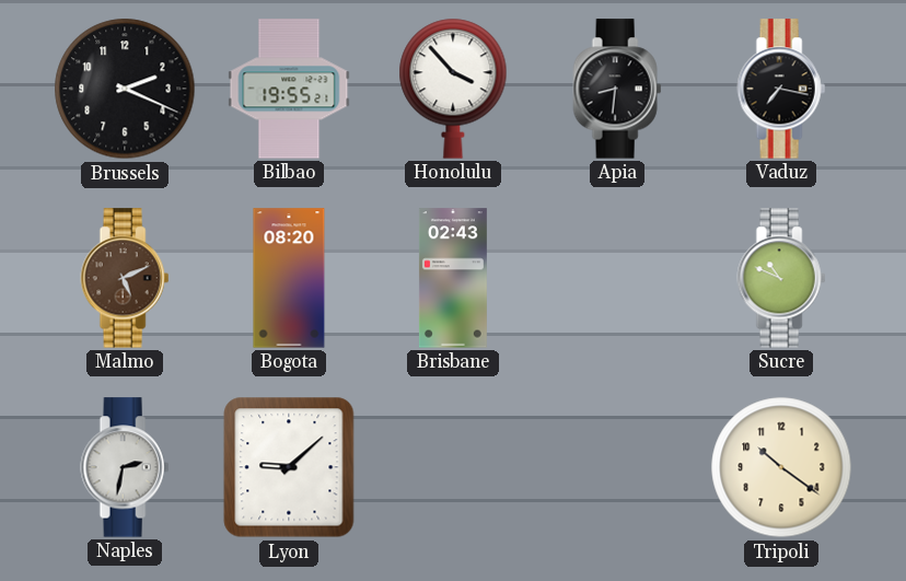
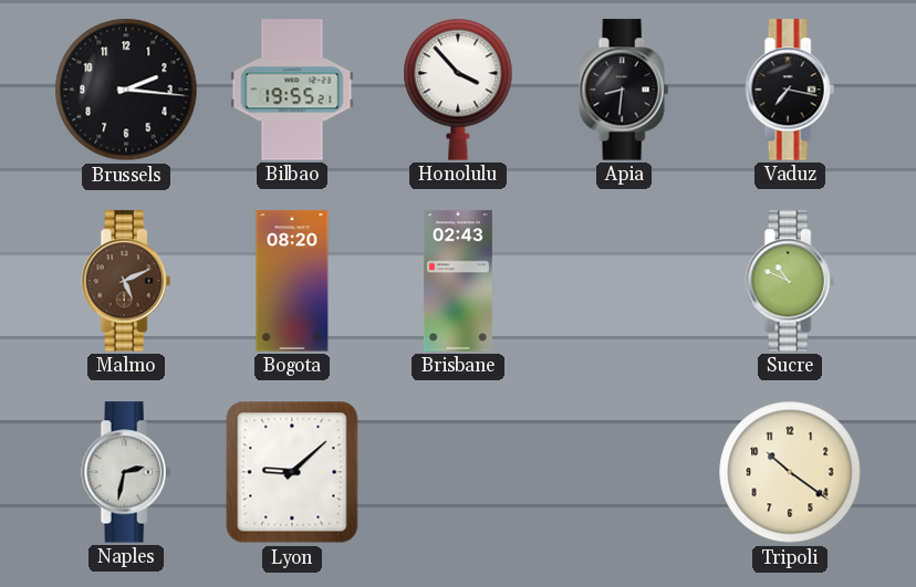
Brussels: 2:19 -> 2:16
